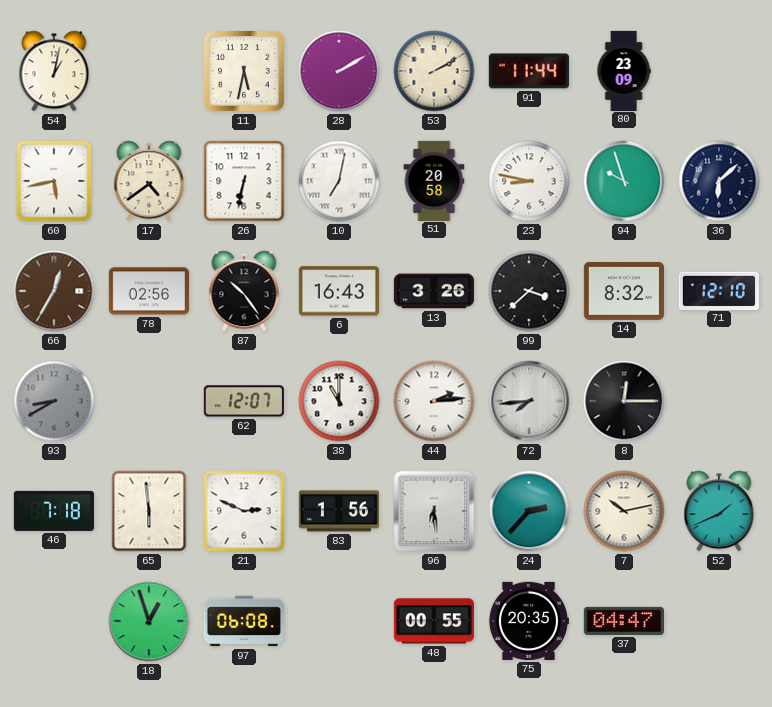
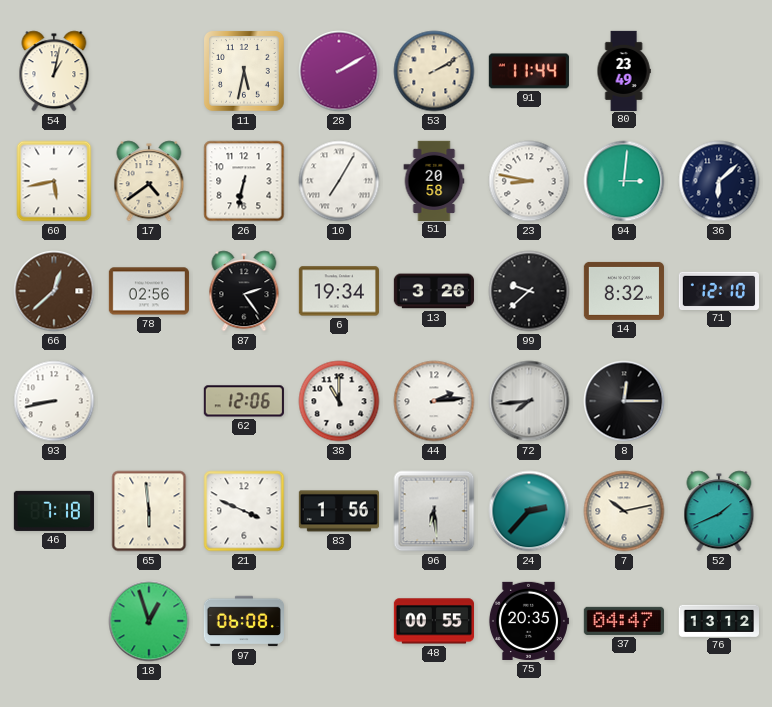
80: 23:09 -> 23:49
10: 7:02 -> 7:05
94: 9:57 -> 3:01
66: 12:35 -> 12:38
87: 10:24 -> 2:24
6: 16:43 -> 19:34
99: 3:38 -> 9:38
93: 8:40 -> 8:43
93 dial: grey -> white
62: 12:07 -> 12:06
21: 2:49 -> 3:49
76: none -> 13:12
